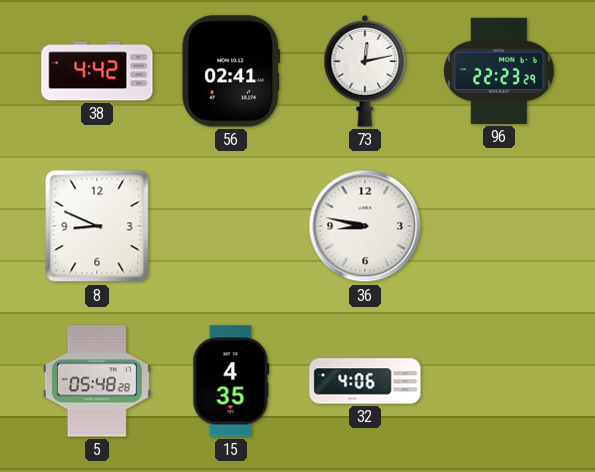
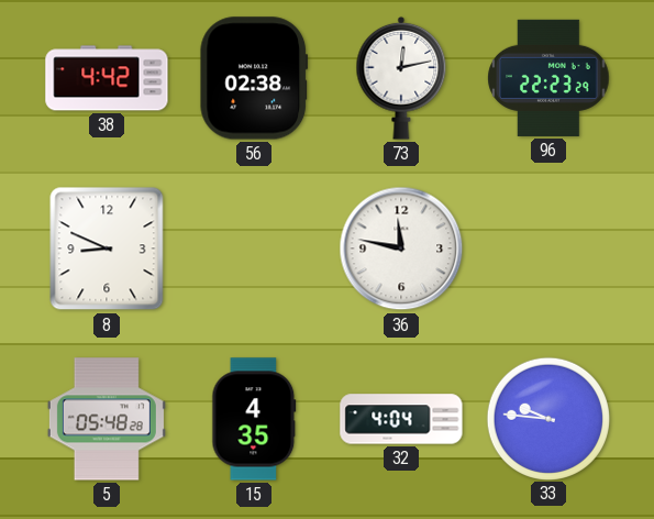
56: 02:41 -> 02:38
36: 8:47 -> 11:47
32: 4:06 -> 4:04
33: none -> 9:46
